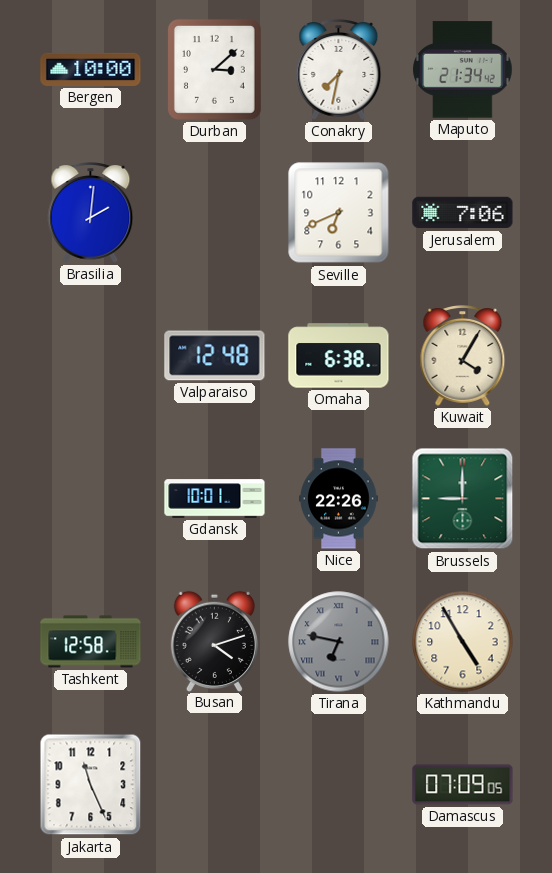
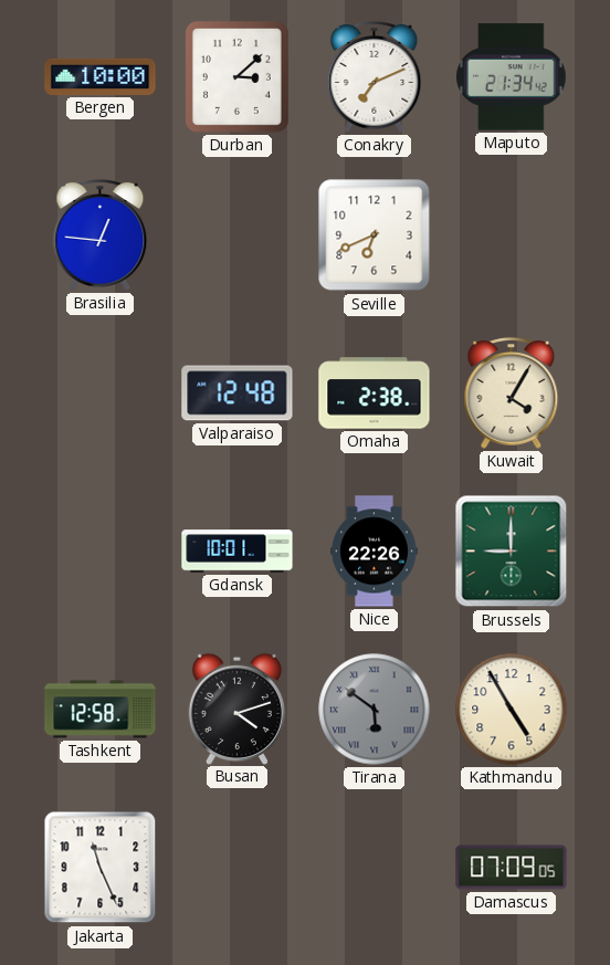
Conakry: 7:32 -> 7:11
Brasilia: 2:01 -> 12:46
Jerusalem: 7:06 -> none
Omaha: 6:38 -> 2:38
Tirana: 6:47 -> 5:51
